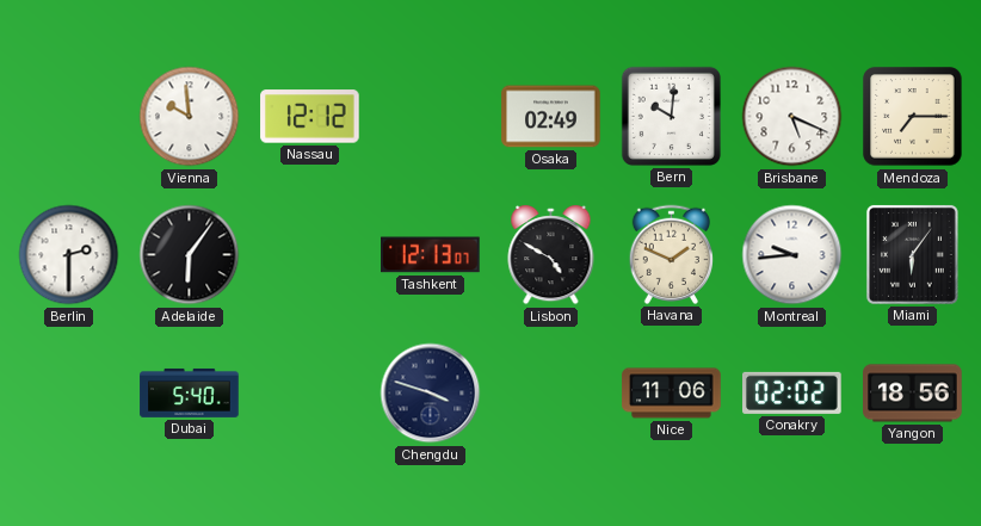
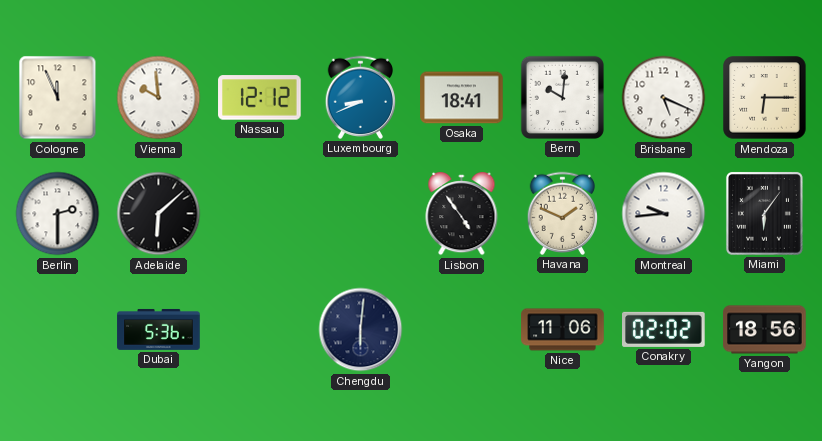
Cologne: none -> 11:56
Luxembourg: none -> 8:41
Osaka: 02:49 -> 18:41
Mendoza: 7:15 -> 6:15
Adelaide: 6:06 -> 6:08
Tashkent: 12:13 -> none
Lisbon: 4:50 -> 4:54
Dubai: 5:40 -> 5:36
Chengdu: 3:48 -> 6:01
